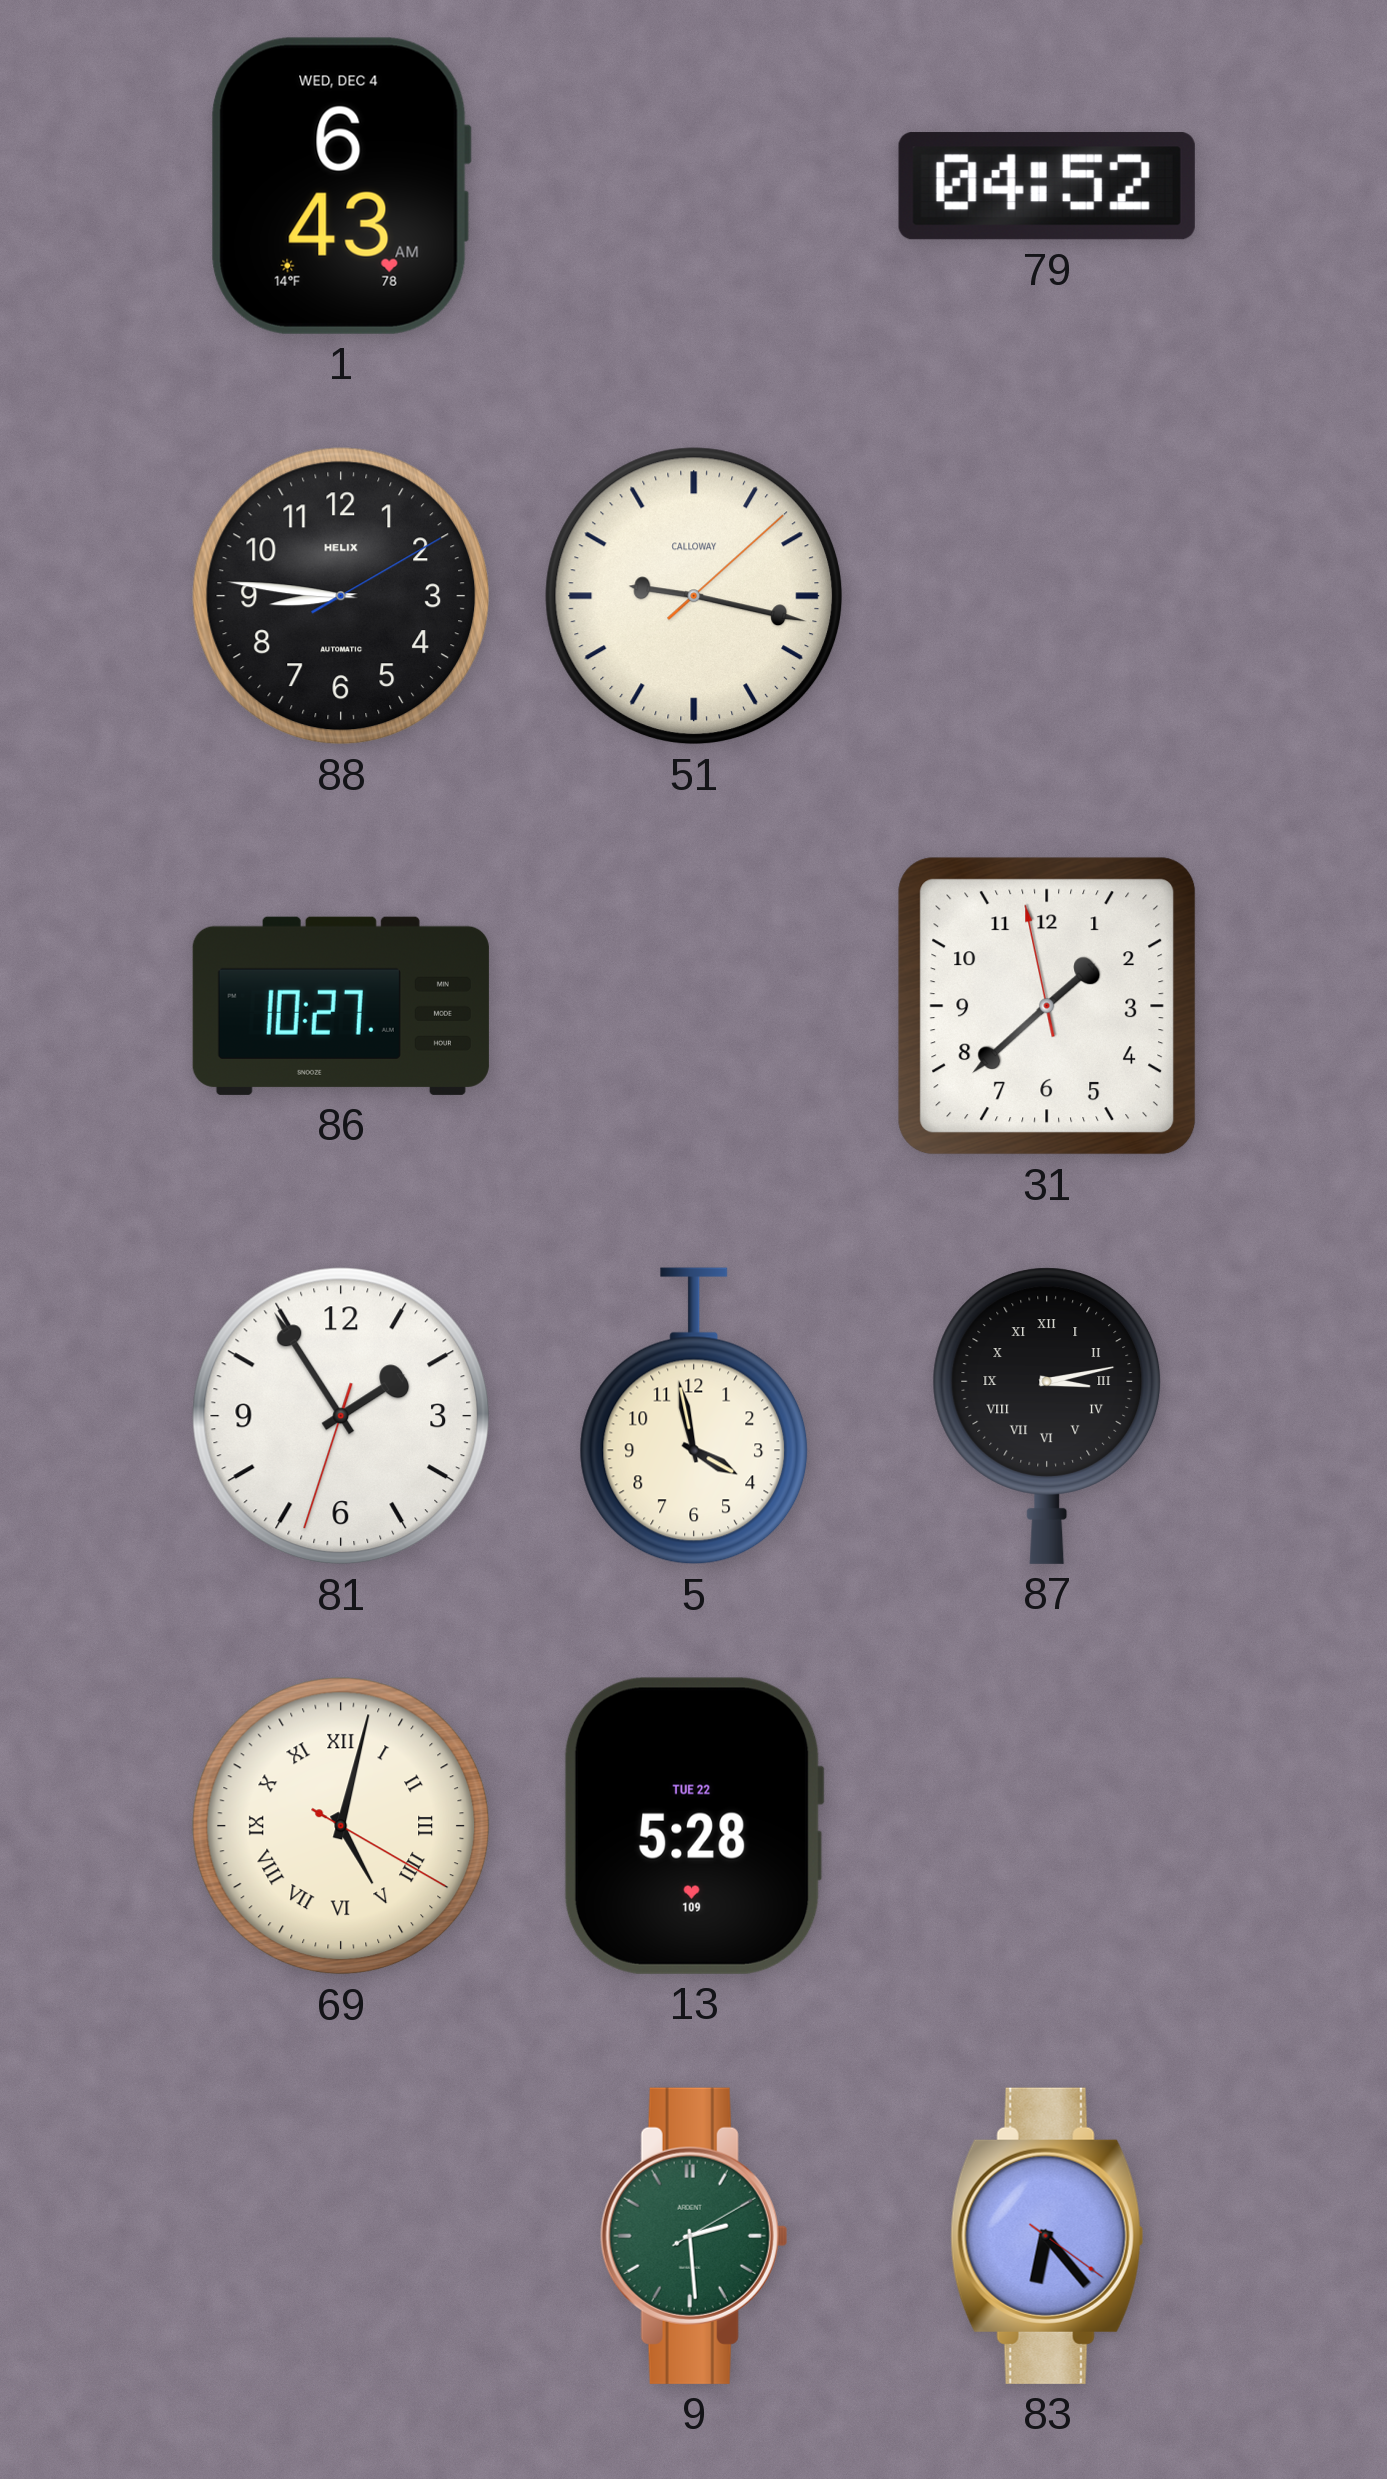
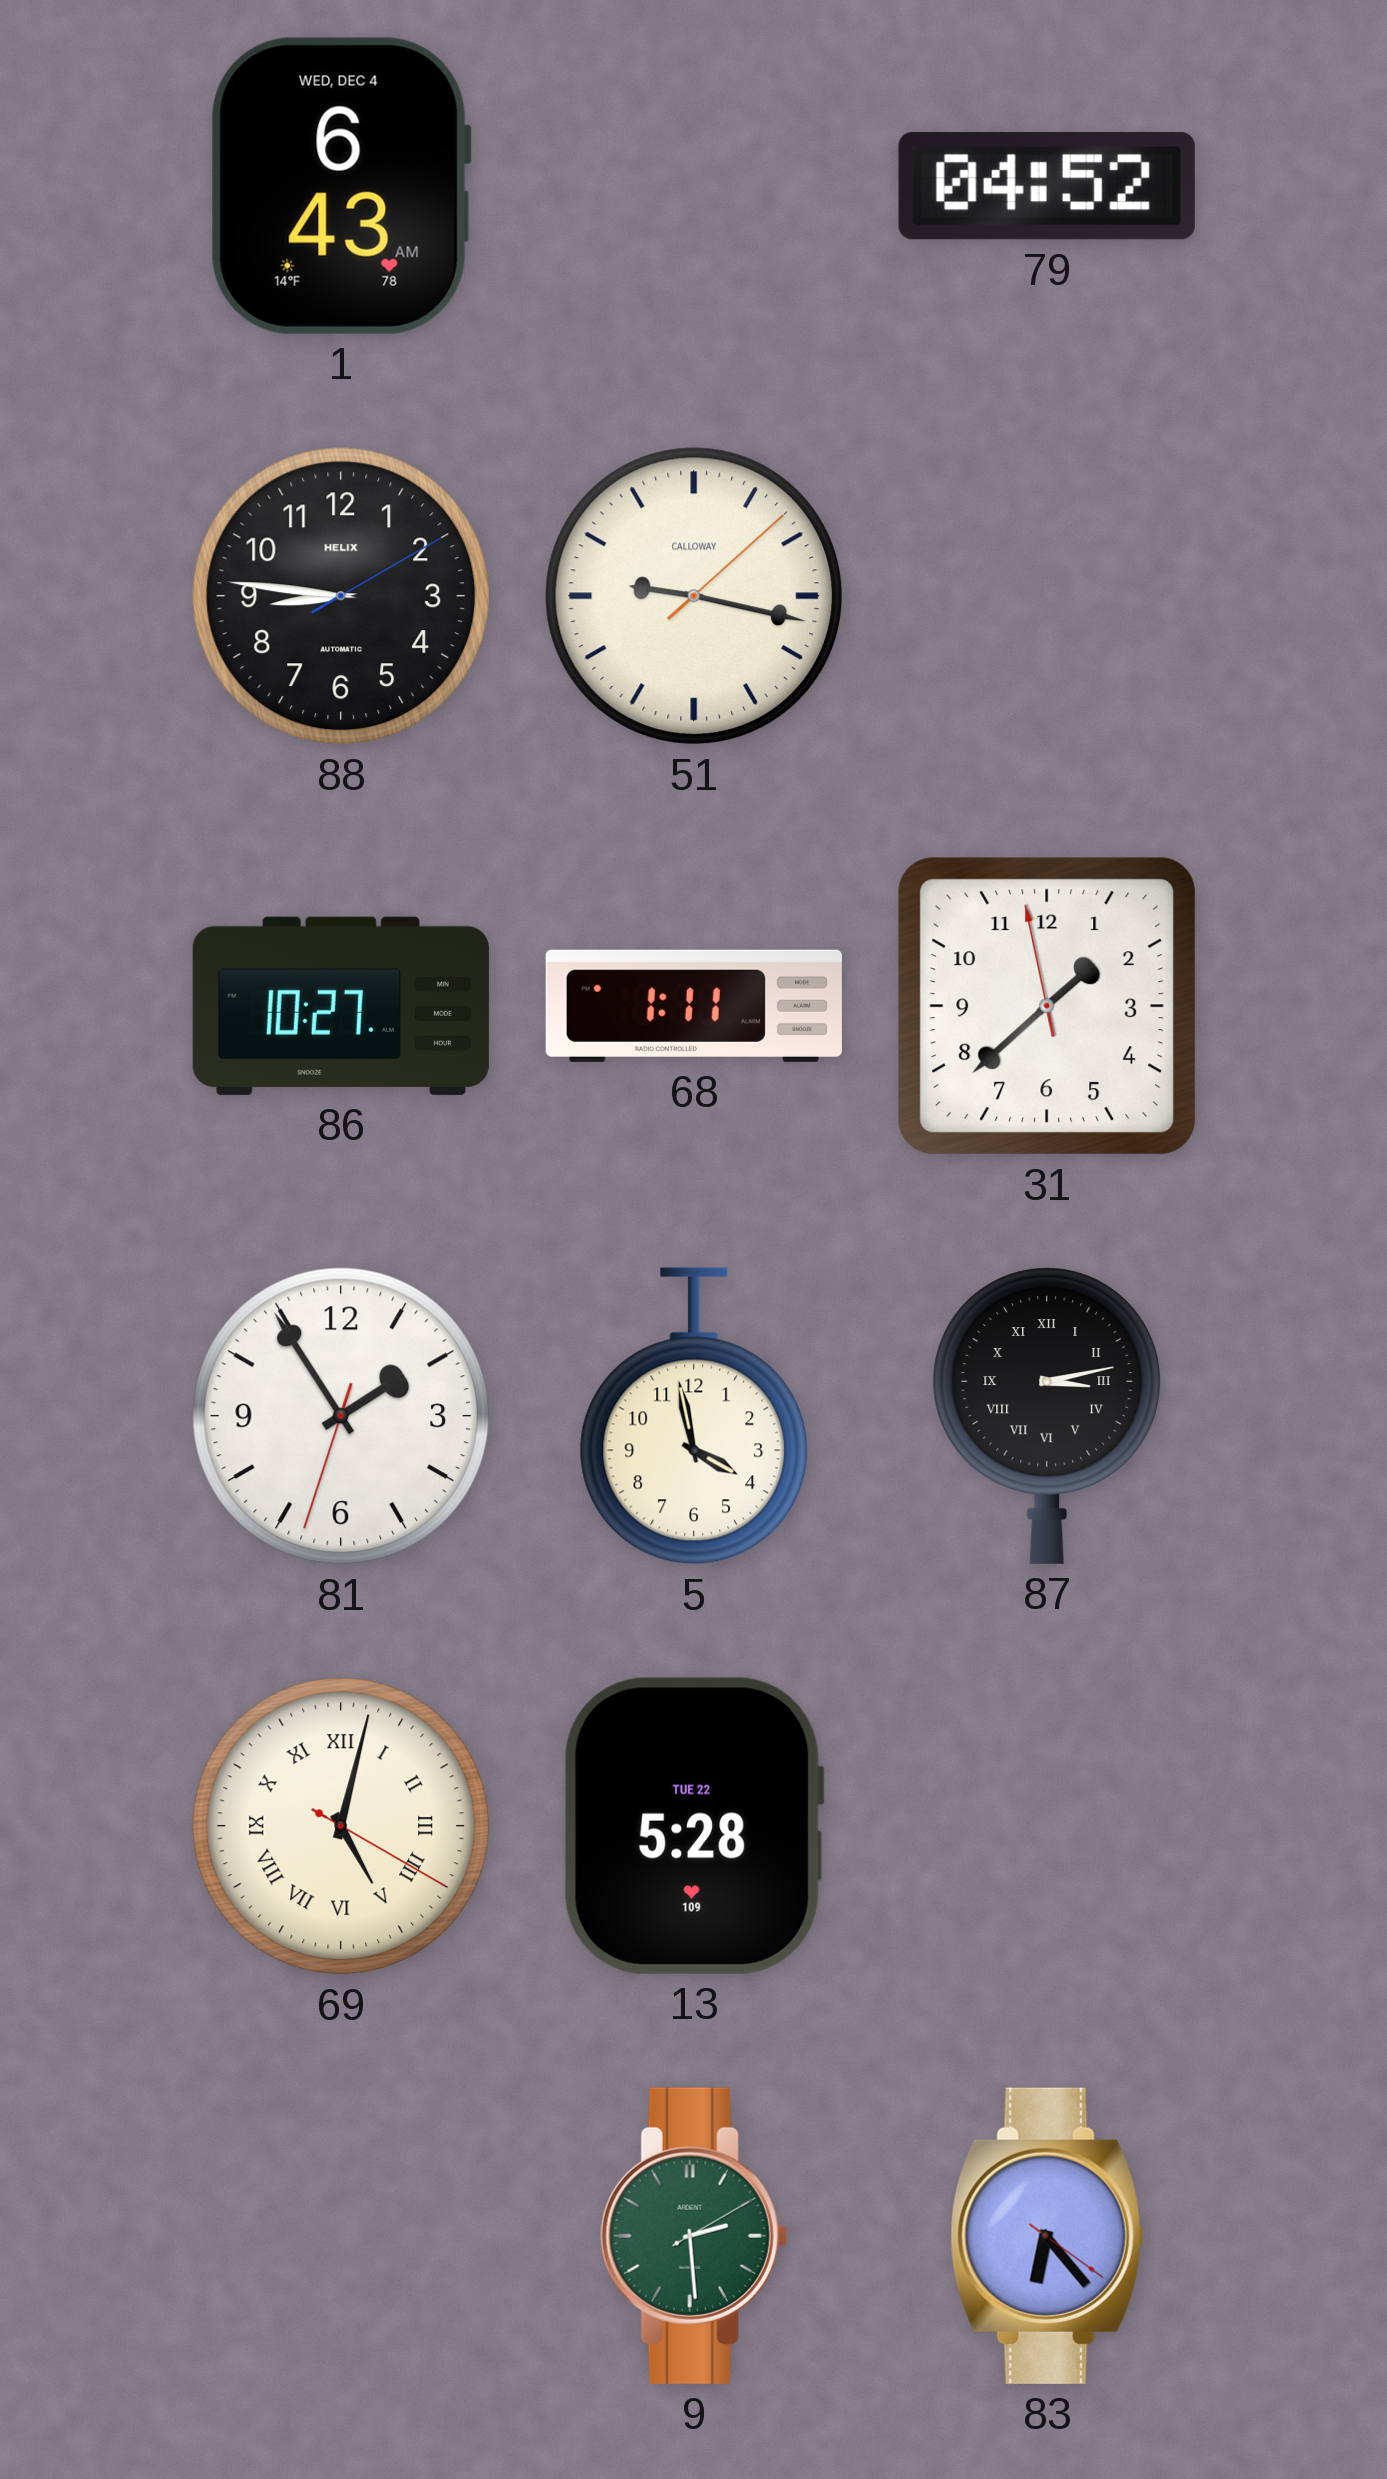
68: none -> 1:11
